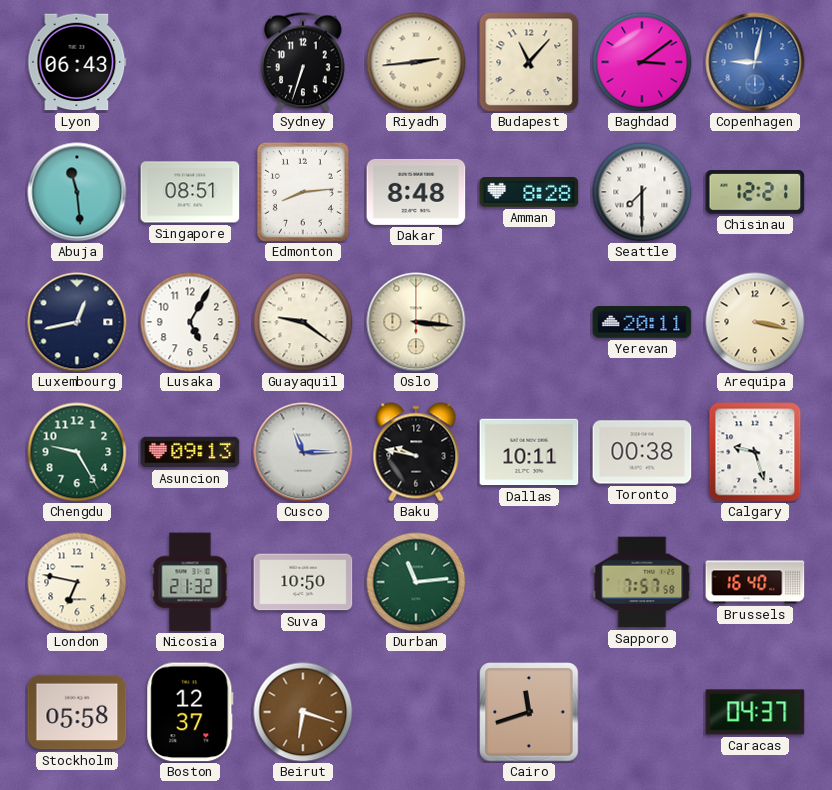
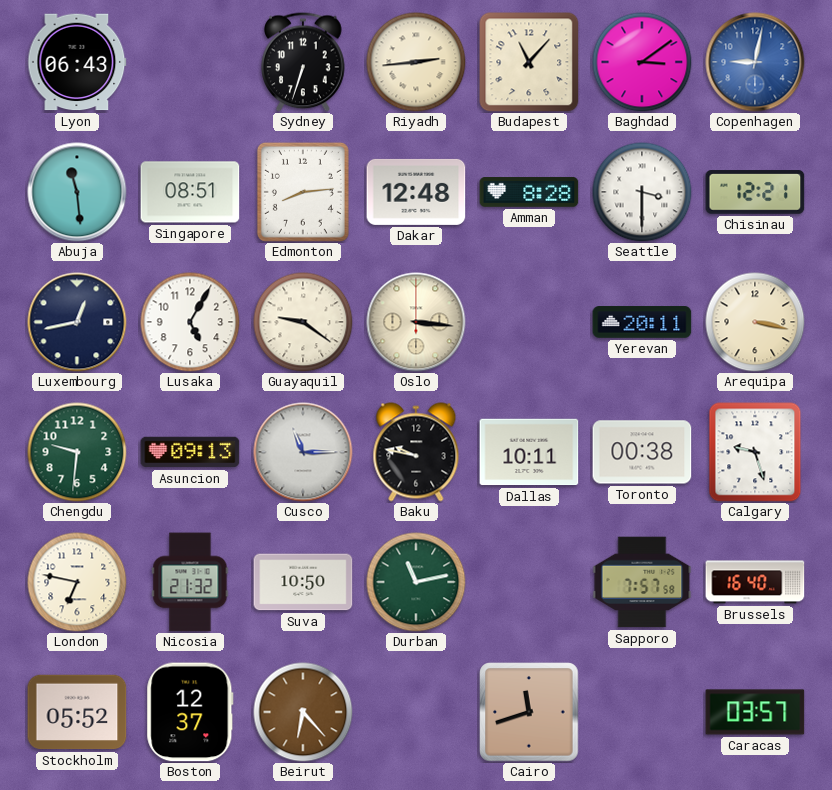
Dakar: 8:48 -> 12:48
Seattle: 7:30 -> 3:30
Chengdu: 9:25 -> 9:31
Durban: 11:14 -> 11:13
Stockholm: 05:58 -> 05:52
Beirut: 6:18 -> 6:23
Caracas: 04:37 -> 03:57
